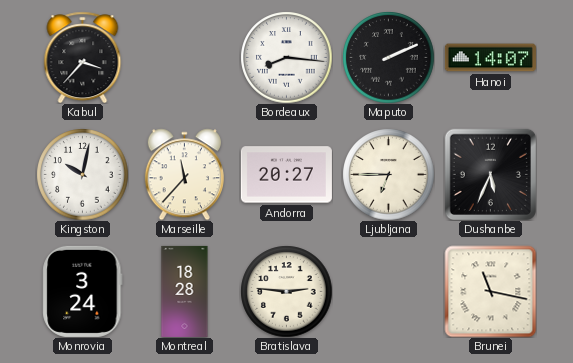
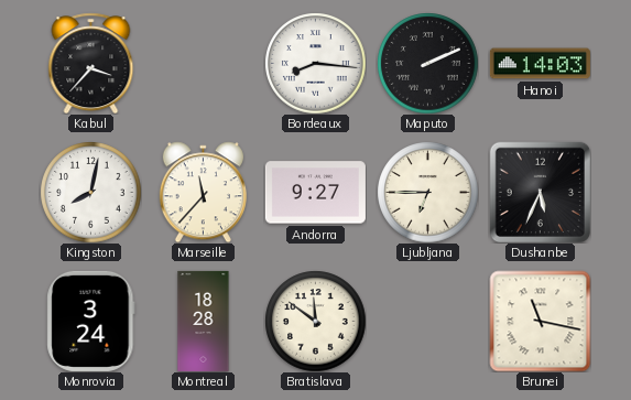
Hanoi: 14:07 -> 14:03
Kingston: 10:02 -> 8:02
Andorra: 20:27 -> 9:27
Bratislava: 2:46 -> 11:51
